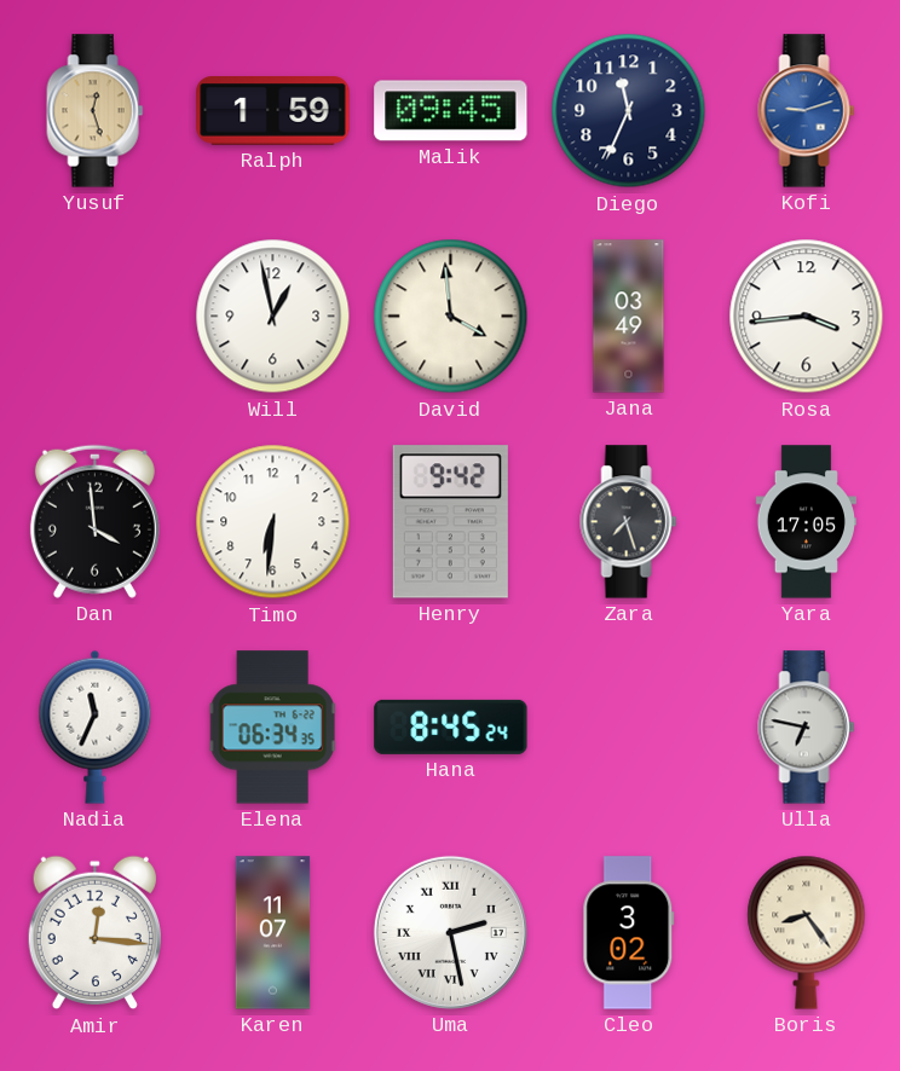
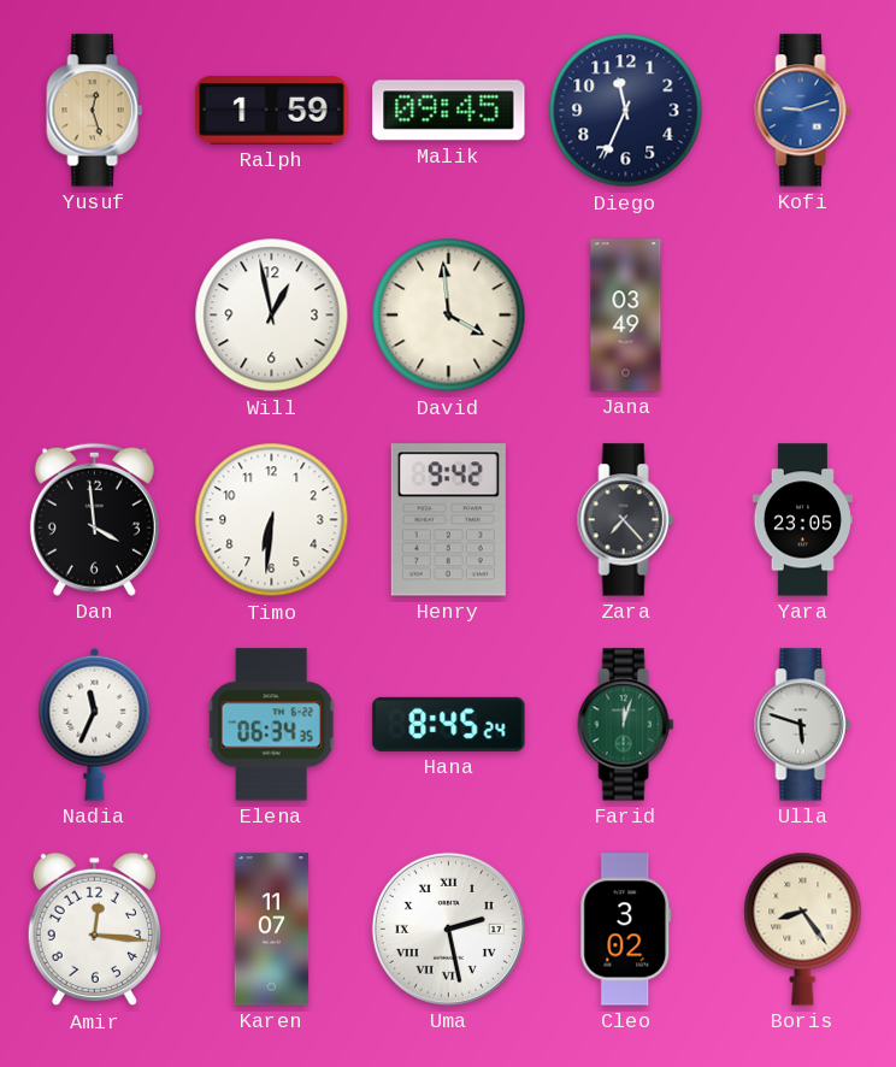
Rosa: 3:44 -> none
Zara: 7:27 -> 7:23
Yara: 17:05 -> 23:05
Farid: none -> 12:03
Ulla: 6:47 -> 5:48
